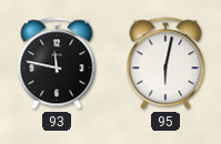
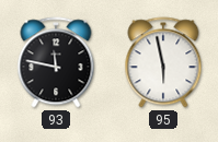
95: 6:02 -> 5:58
